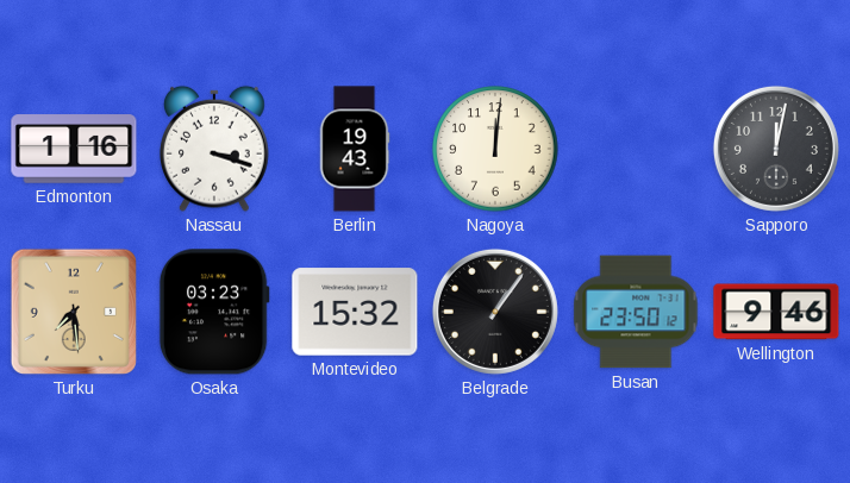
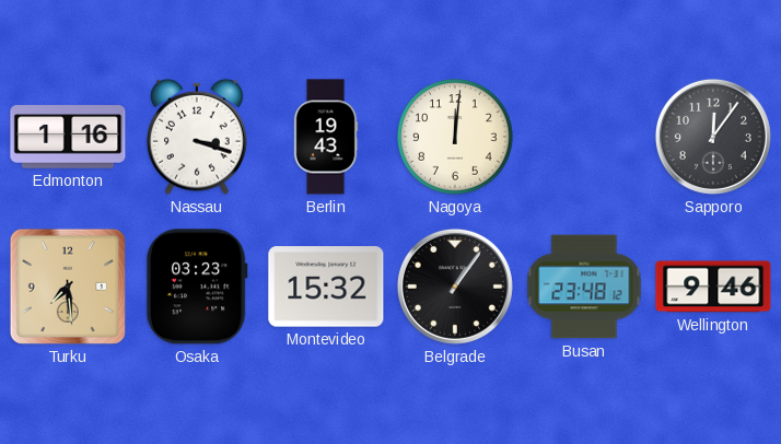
Sapporo: 12:02 -> 12:06
Busan: 23:50 -> 23:48
